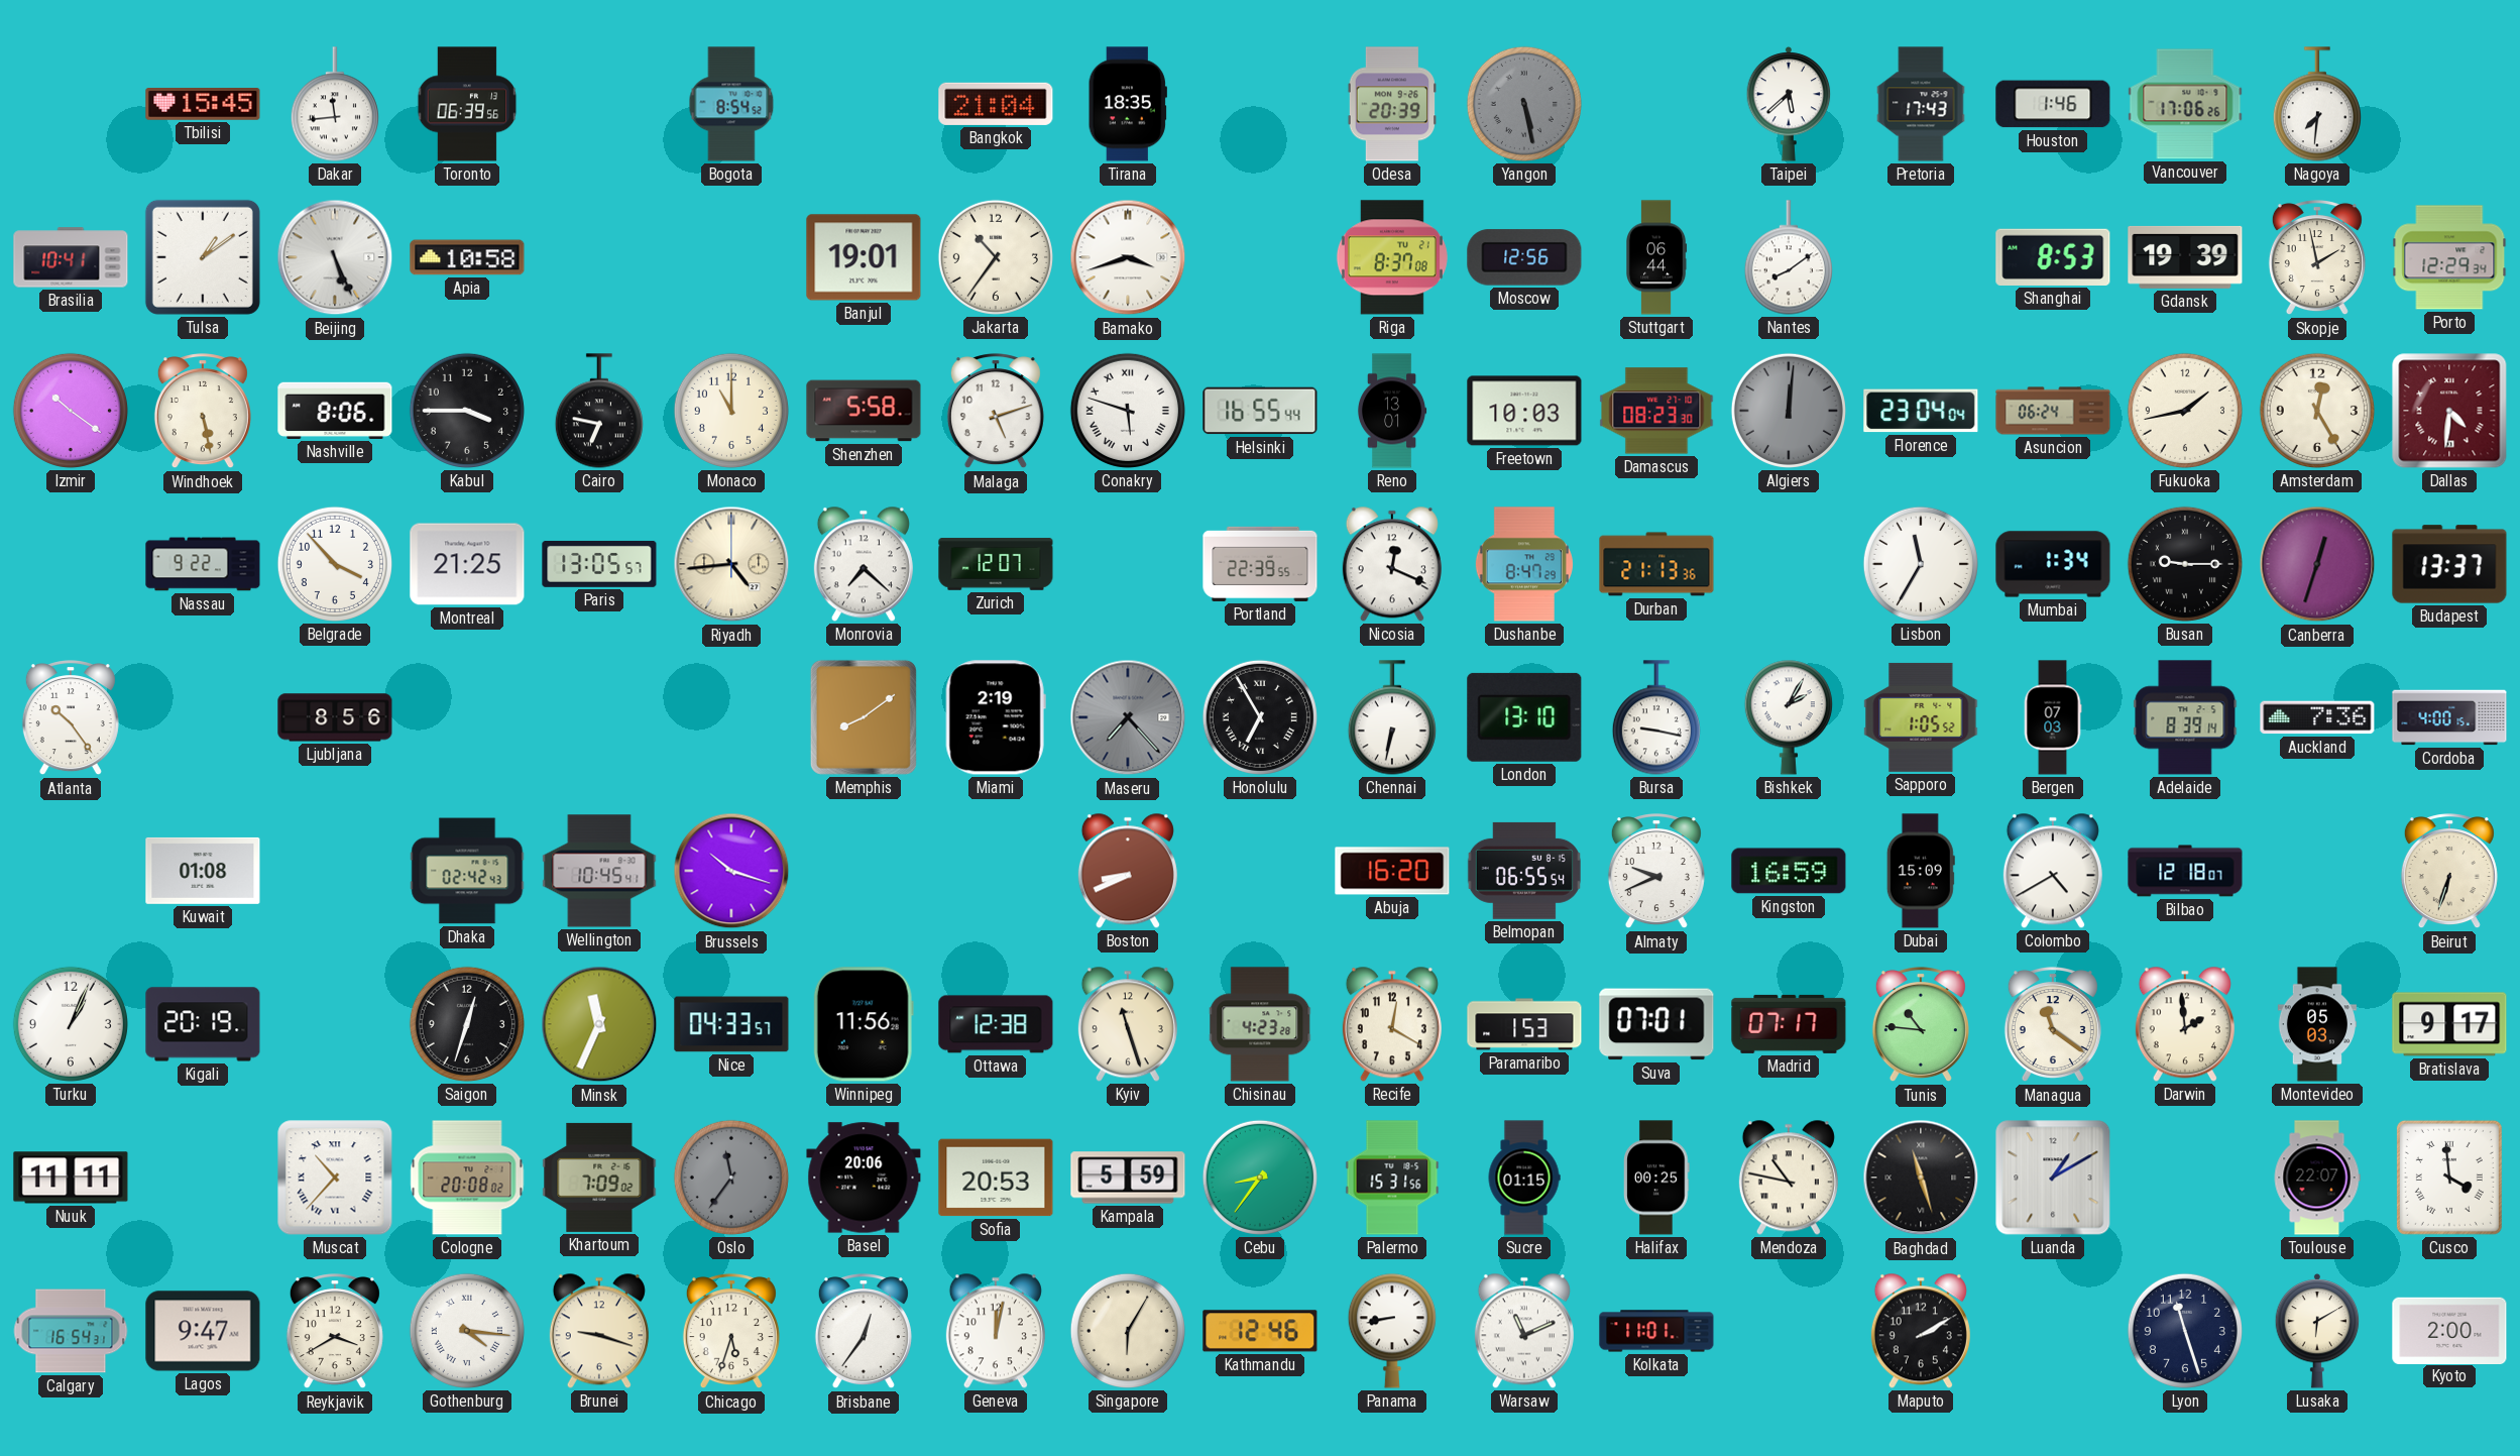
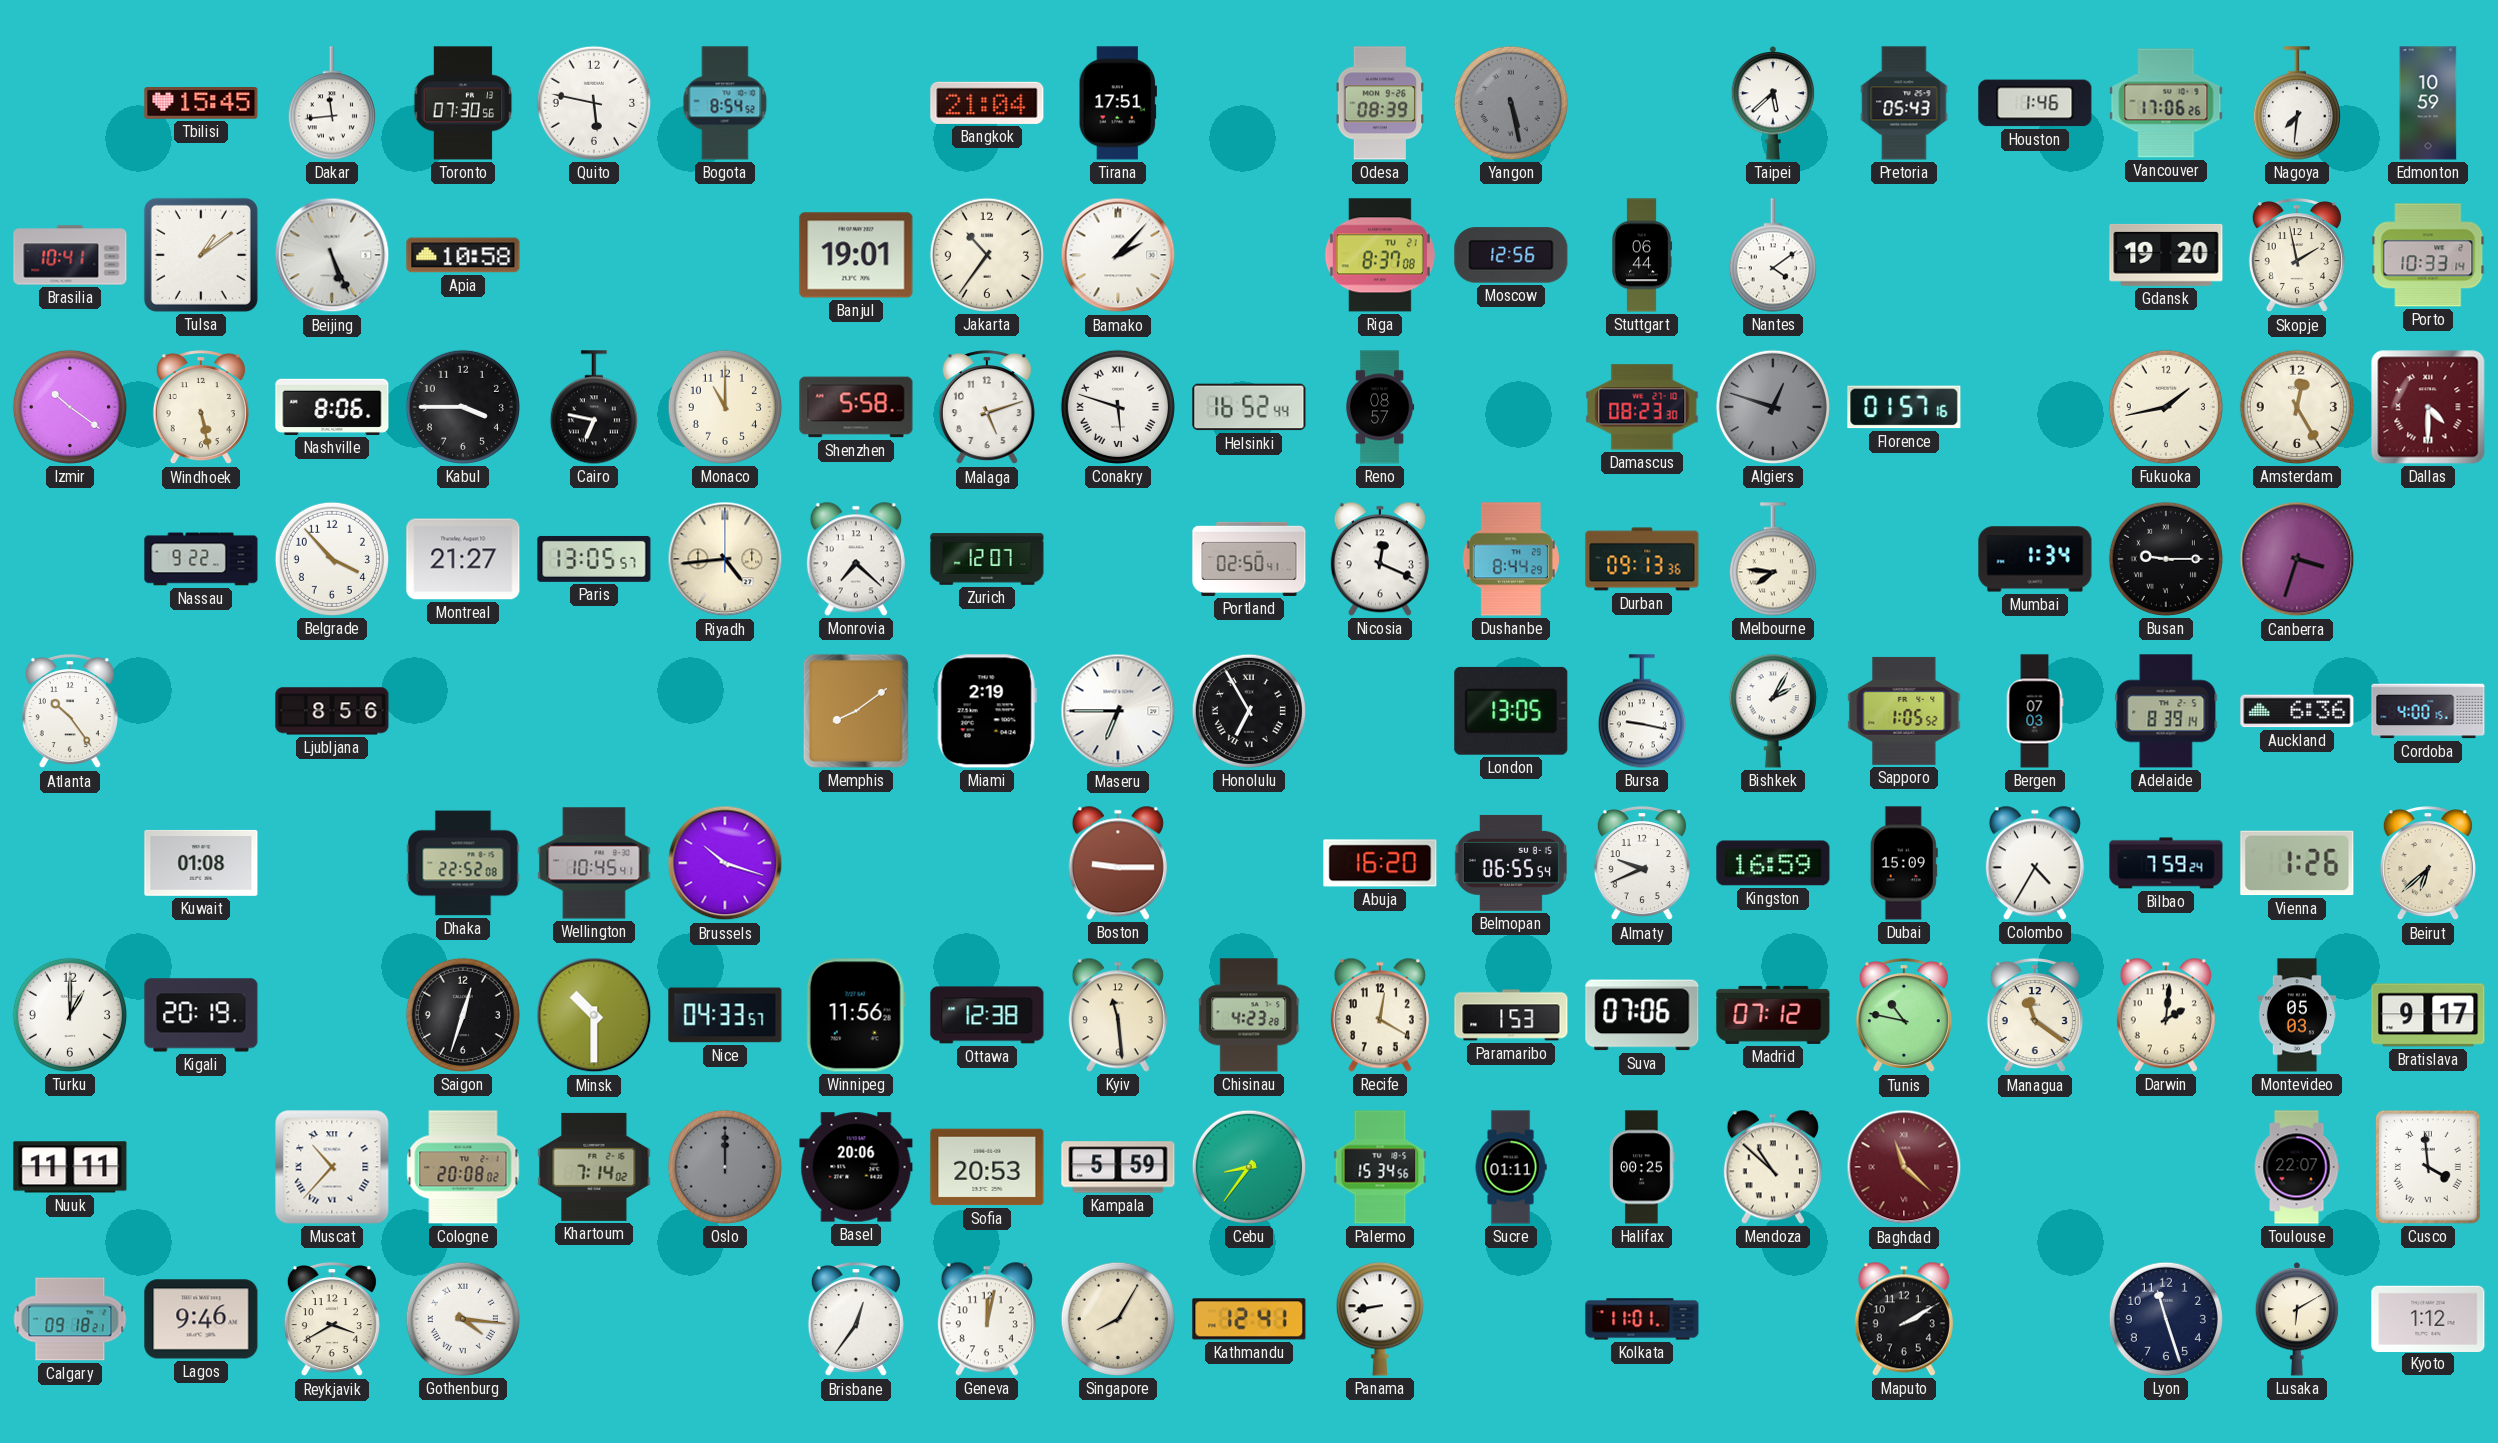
Toronto: 06:39 -> 07:30
Quito: none -> 5:47
Tirana: 18:35 -> 17:51
Odesa: 20:39 -> 08:39
Pretoria: 17:43 -> 05:43
Edmonton: none -> 10:59
Bamako: 3:42 -> 2:07
Nantes: 8:09 -> 4:09
Shanghai: 8:53 -> none
Gdansk: 19:39 -> 19:20
Porto: 12:29 -> 10:33
Helsinki: 16:55 -> 16:52
Reno: 13:01 -> 08:57
Freetown: 10:03 -> none
Algiers: 12:01 -> 12:48
Florence: 23:04 -> 01:57
Asuncion: 06:24 -> none
Dallas: 4:31 -> 4:30
Montreal: 21:25 -> 21:27
Portland: 22:39 -> 02:50
Dushanbe: 8:47 -> 8:44
Durban: 21:13 -> 09:13
Melbourne: none -> 7:46
Lisbon: 11:35 -> none
Canberra: 12:33 -> 3:33
Budapest: 13:37 -> none
Maseru: 7:23 -> 6:45
Maseru dial: grey -> white
Chennai: 6:32 -> none
London: 13:10 -> 13:05
Auckland: 7:36 -> 6:36
Dhaka: 02:42 -> 22:52
Boston: 8:41 -> 9:15
Colombo: 4:40 -> 4:35
Bilbao: 12:18 -> 7:59
Vienna: none -> 1:26
Beirut: 6:33 -> 6:38
Turku: 1:04 -> 1:00
Minsk: 11:34 -> 10:30
Kyiv: 11:27 -> 11:29
Suva: 07:01 -> 07:06
Madrid: 07:17 -> 07:12
Tunis: 10:46 -> 10:47
Darwin: 1:59 -> 2:01
Khartoum: 7:09 -> 7:14
Oslo: 11:36 -> 12:00
Palermo: 15:31 -> 15:34
Sucre: 01:15 -> 01:11
Mendoza: 10:47 -> 10:52
Baghdad: 11:27 -> 11:22
Baghdad dial: black -> burgundy
Luanda: 1:10 -> none
Calgary: 16:54 -> 09:18
Lagos: 9:47 -> 9:46
Brunei: 9:18 -> none
Chicago: 5:33 -> none
Singapore: 6:05 -> 8:05
Kathmandu: 12:46 -> 12:41
Warsaw: 11:11 -> none
Kyoto: 2:00 -> 1:12
